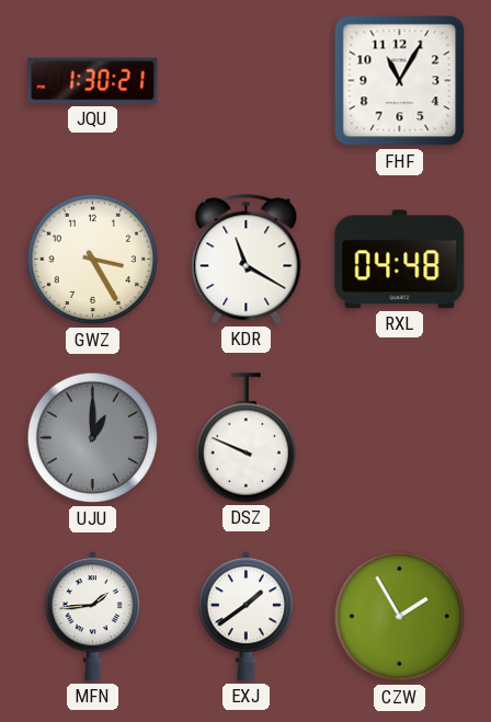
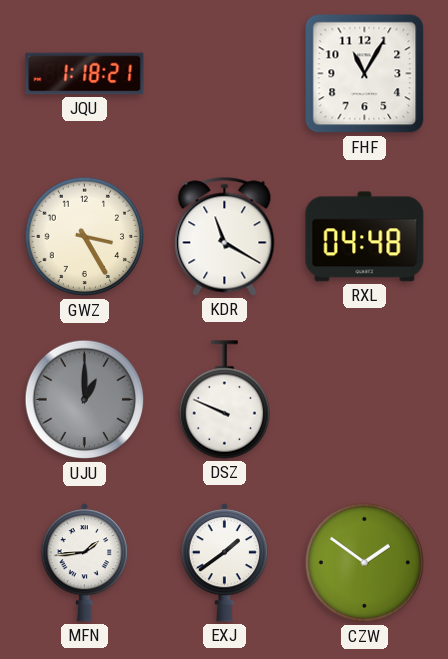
JQU: 1:30 -> 1:18
CZW: 1:55 -> 1:51
